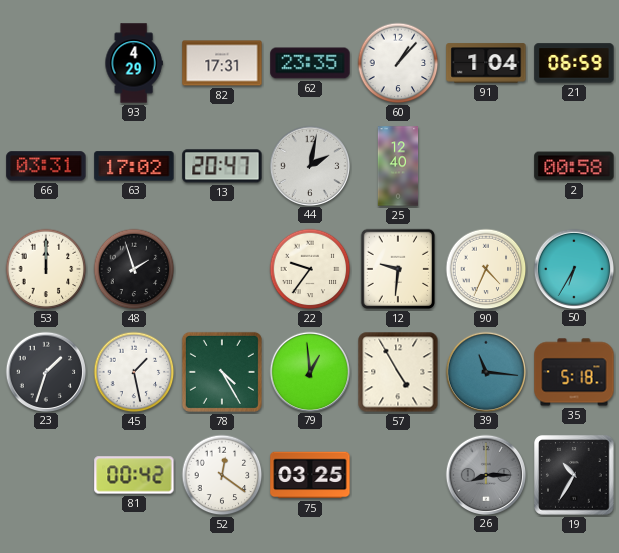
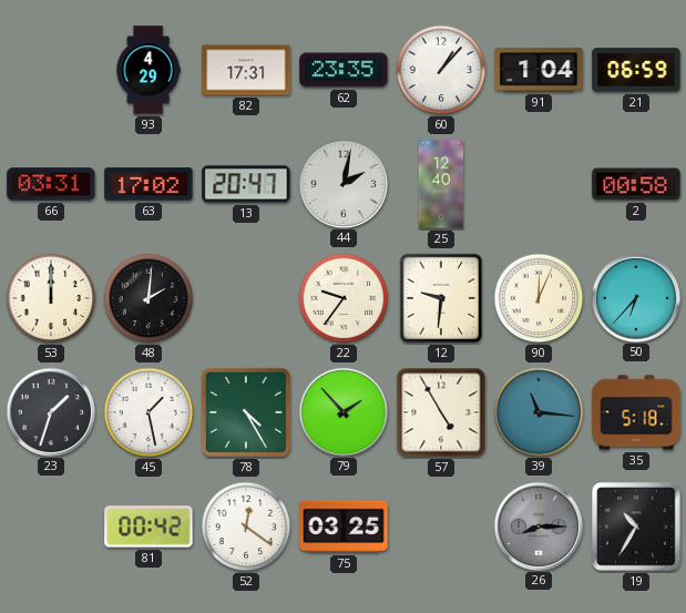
48: 1:57 -> 2:01
90: 4:34 -> 12:04
50: 6:35 -> 6:37
79: 12:59 -> 1:53
